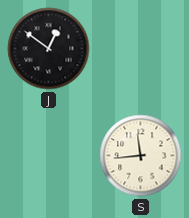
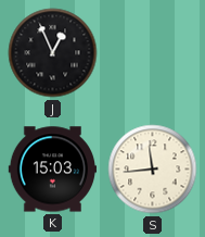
J: 12:51 -> 12:56
K: none -> 15:03
